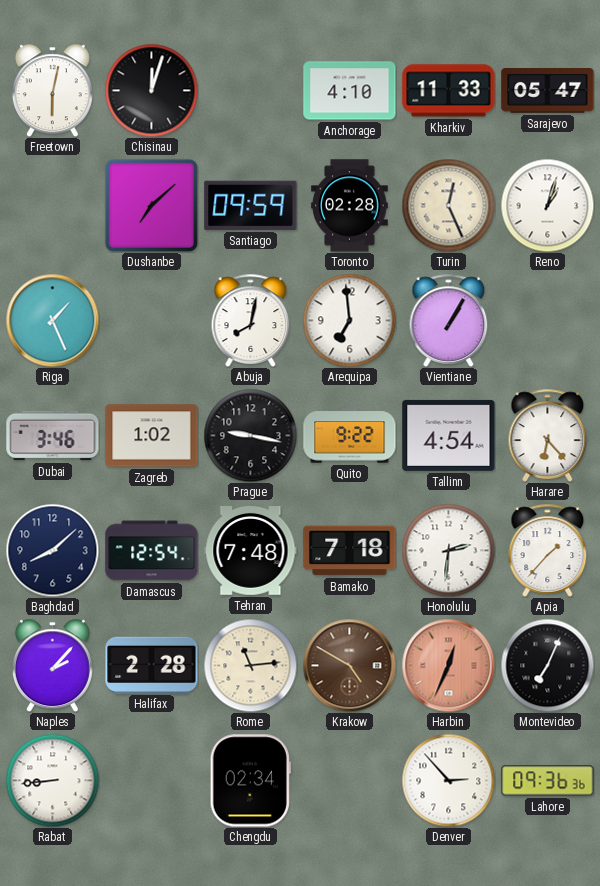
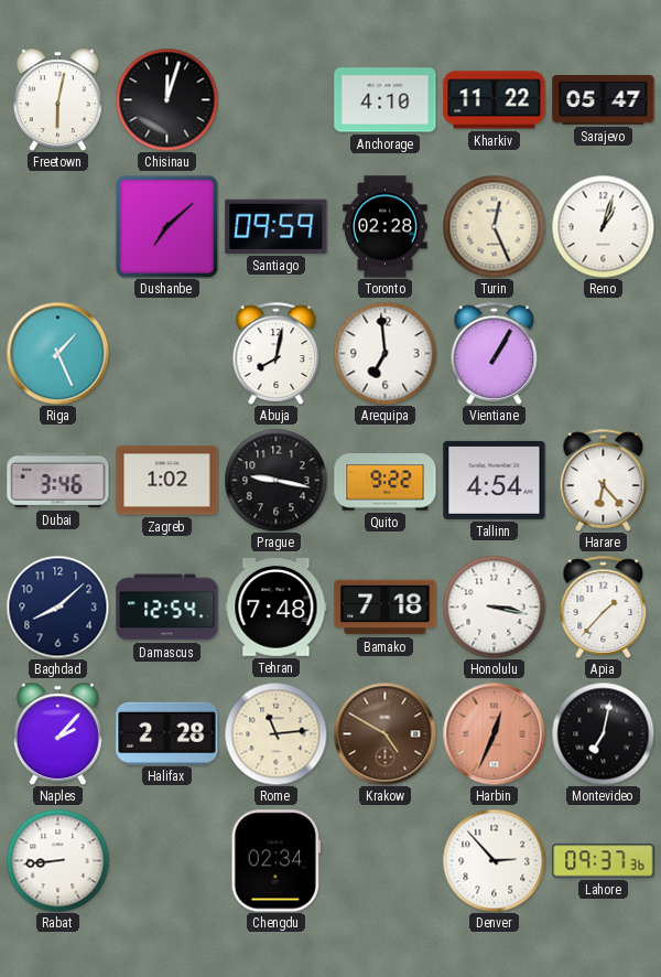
Kharkiv: 11:33 -> 11:22
Honolulu: 2:31 -> 3:17
Montevideo: 7:04 -> 7:02
Lahore: 09:36 -> 09:37
